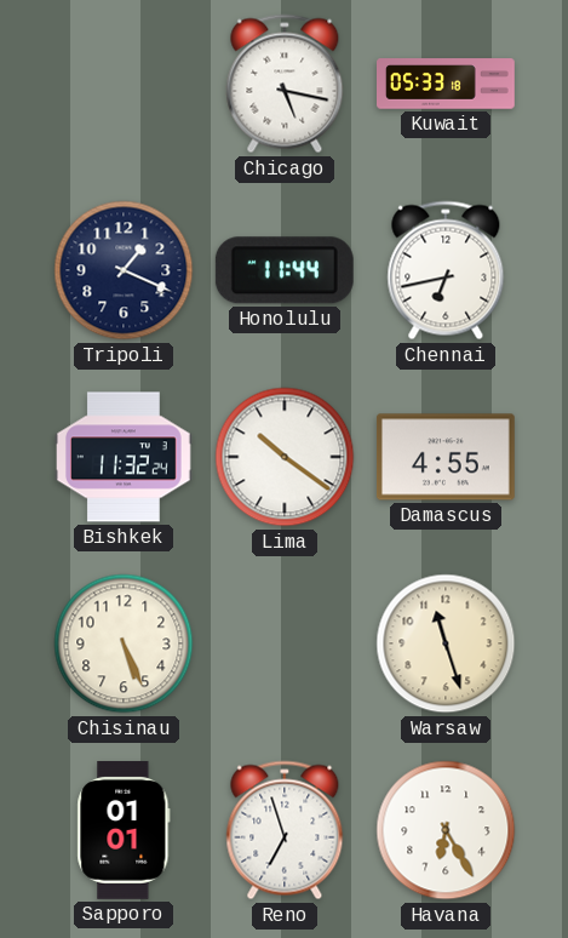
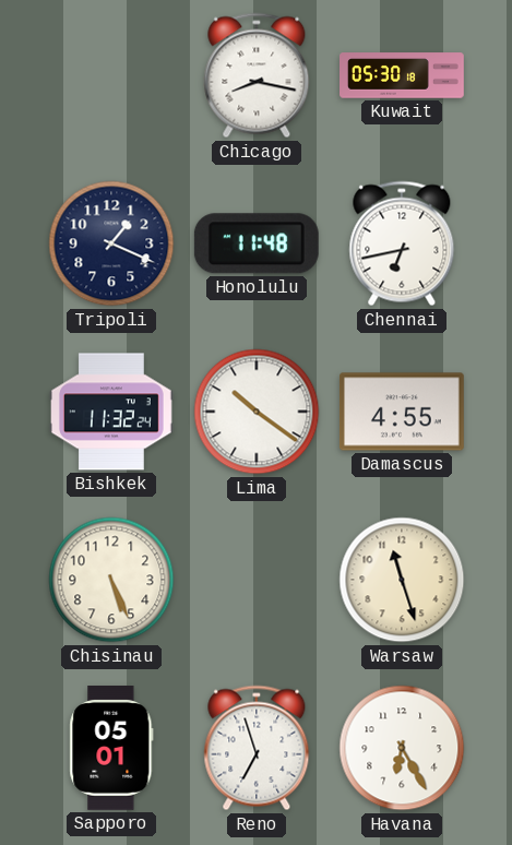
Chicago: 5:17 -> 8:17
Kuwait: 05:33 -> 05:30
Honolulu: 11:44 -> 11:48
Sapporo: 01:01 -> 05:01
